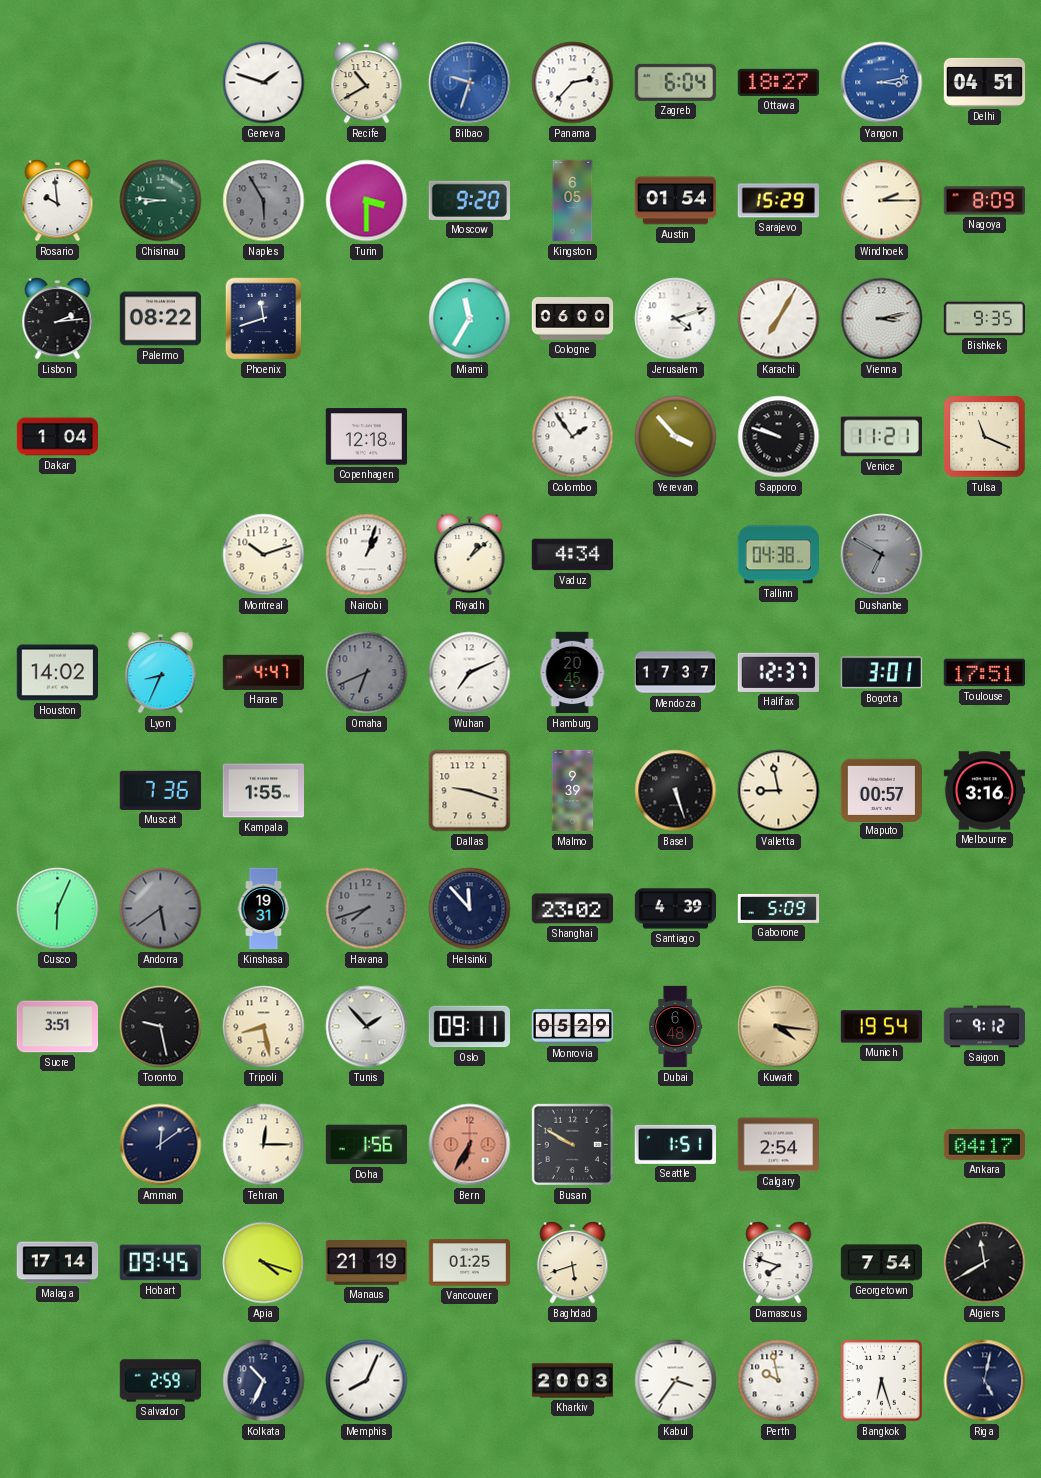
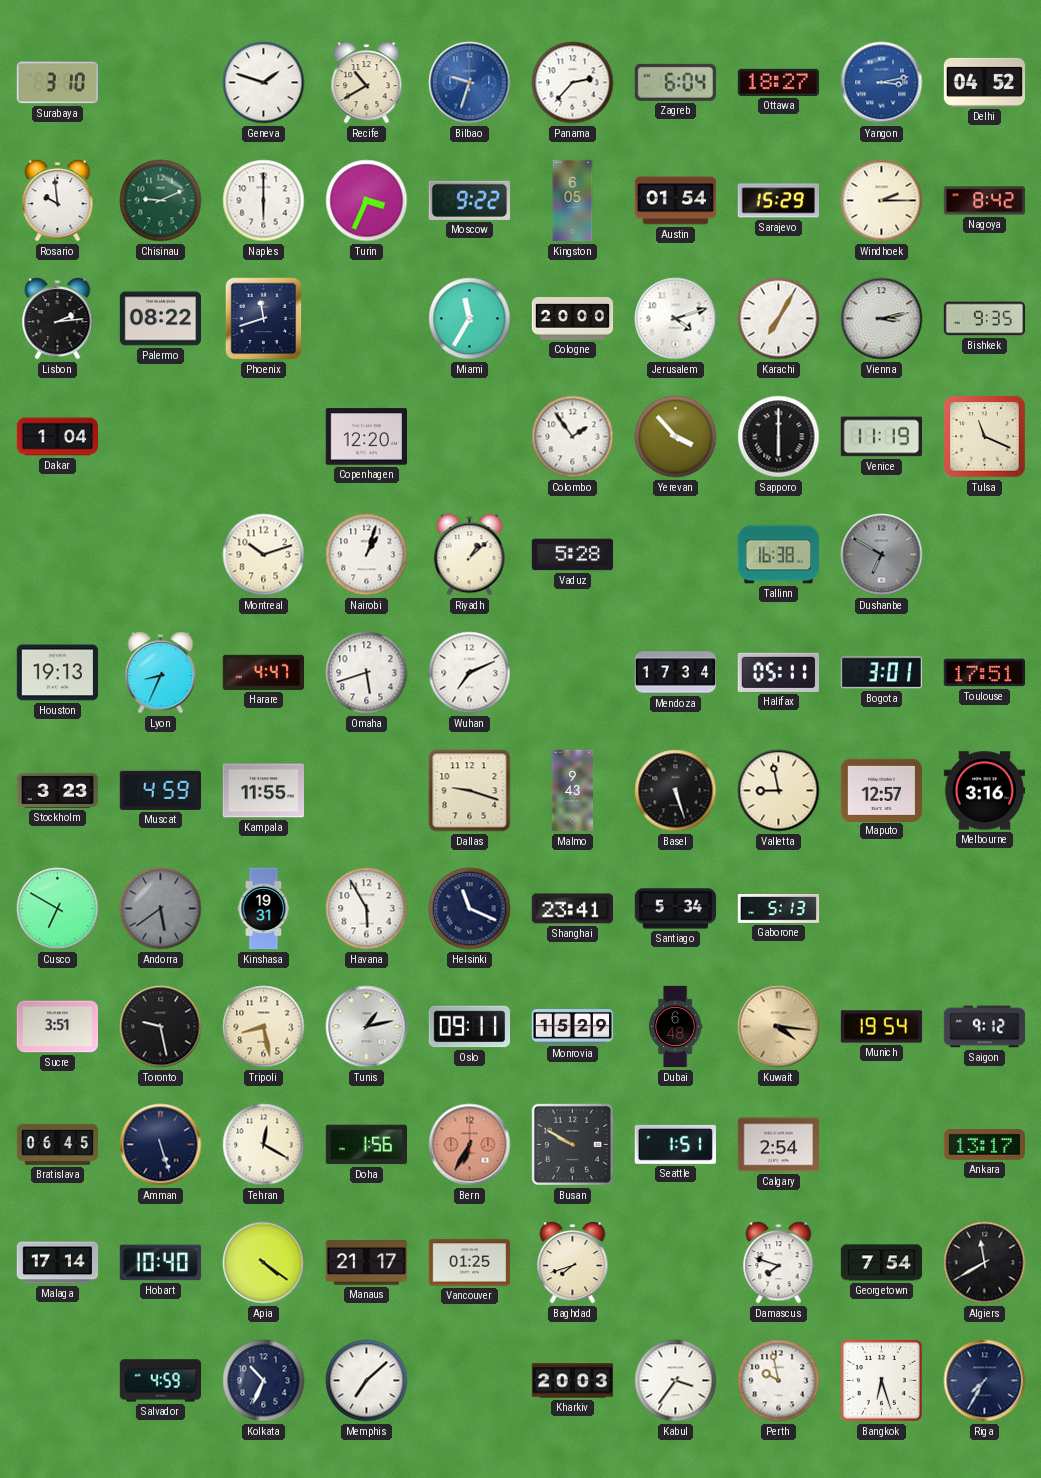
Surabaya: none -> 3:10
Delhi: 04:51 -> 04:52
Chisinau: 8:46 -> 9:11
Naples: 5:55 -> 6:00
Naples dial: grey -> white
Turin: 3:30 -> 3:34
Moscow: 9:20 -> 9:22
Nagoya: 8:09 -> 8:42
Cologne: 06:00 -> 20:00
Copenhagen: 12:18 -> 12:20
Sapporo: 9:48 -> 6:00
Venice: 11:21 -> 11:19
Vaduz: 4:34 -> 5:28
Tallinn: 04:38 -> 16:38
Houston: 14:02 -> 19:13
Omaha: 6:41 -> 5:42
Omaha dial: grey -> white
Hamburg: 20:45 -> none
Mendoza: 17:37 -> 17:34
Halifax: 12:37 -> 05:11
Stockholm: none -> 3:23
Muscat: 7:36 -> 4:59
Kampala: 1:55 -> 11:55
Malmo: 9:39 -> 9:43
Maputo: 00:57 -> 12:57
Cusco: 6:04 -> 6:50
Havana: 7:42 -> 5:55
Havana dial: grey -> white
Helsinki: 11:53 -> 11:19
Shanghai: 23:02 -> 23:41
Santiago: 4:39 -> 5:34
Gaborone: 5:09 -> 5:13
Tunis: 1:53 -> 1:13
Monrovia: 05:29 -> 15:29
Bratislava: none -> 06:45
Amman: 12:09 -> 5:27
Tehran: 12:15 -> 12:20
Ankara: 04:17 -> 13:17
Hobart: 09:45 -> 10:40
Apia: 4:18 -> 4:21
Manaus: 21:19 -> 21:17
Baghdad: 5:42 -> 7:42
Salvador: 2:59 -> 4:59
Memphis: 8:04 -> 7:08
Riga: 5:02 -> 7:35
